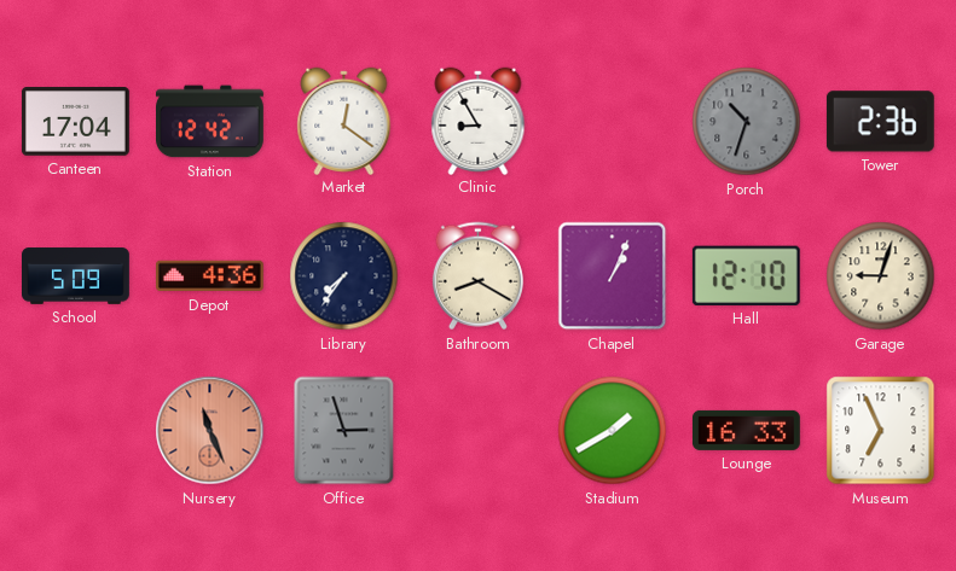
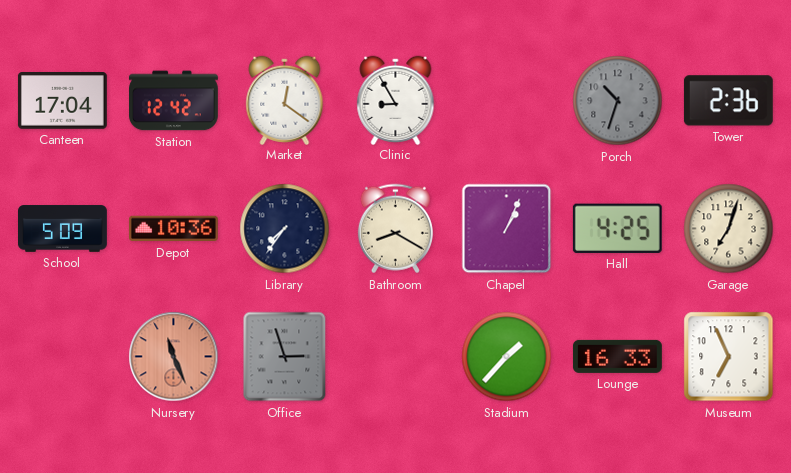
Depot: 4:36 -> 10:36
Hall: 12:10 -> 4:25
Garage: 9:03 -> 7:03
Stadium: 1:40 -> 1:37
